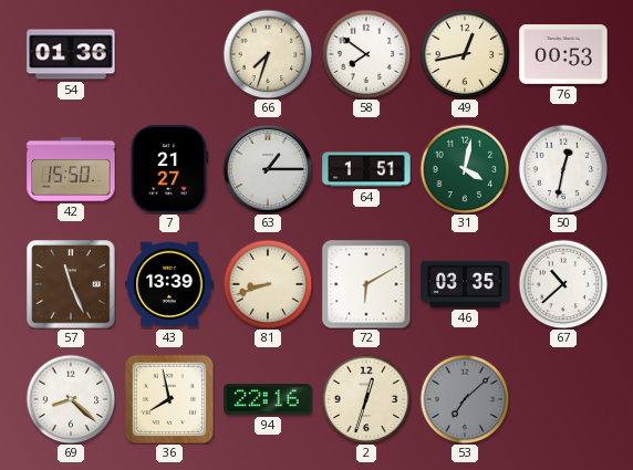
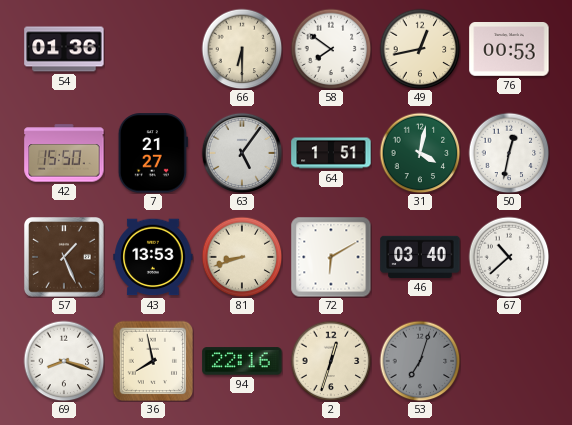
66: 7:33 -> 6:30
63: 1:15 -> 5:06
57: 11:26 -> 1:26
43: 13:39 -> 13:53
46: 03:35 -> 03:40
69: 8:22 -> 8:18
53: 7:08 -> 7:03
